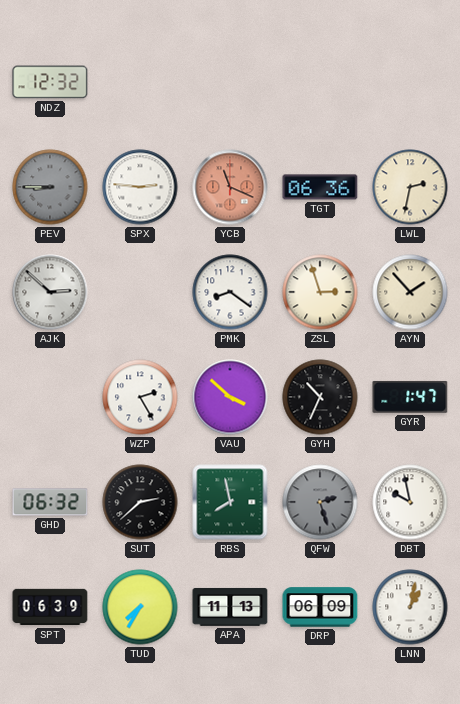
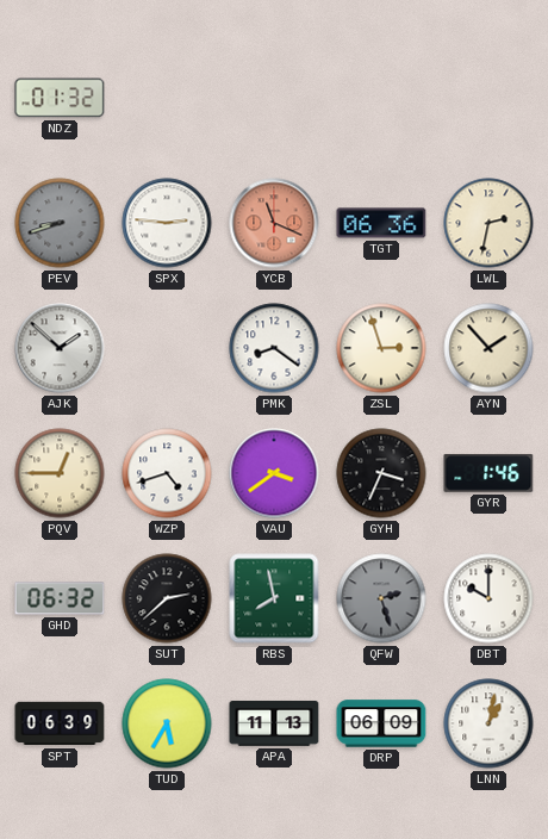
NDZ: 12:32 -> 01:32
PEV: 8:45 -> 8:42
AJK: 2:52 -> 1:52
PQV: none -> 12:45
WZP: 2:25 -> 4:42
VAU: 3:52 -> 3:39
GYH: 10:34 -> 3:34
GYR: 1:47 -> 1:46
DBT: 9:58 -> 10:00
TUD: 7:35 -> 5:35
